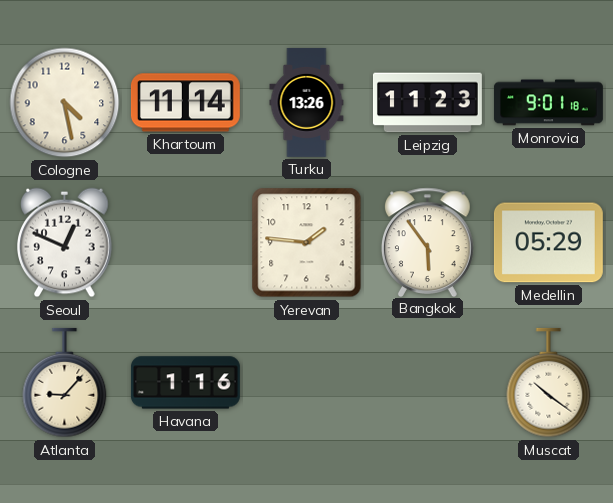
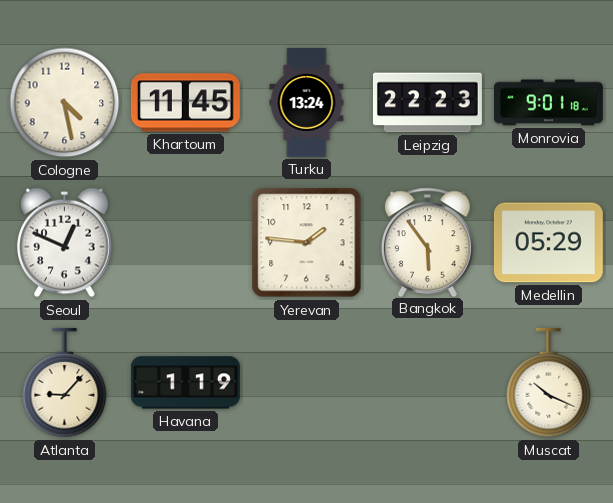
Khartoum: 11:14 -> 11:45
Turku: 13:26 -> 13:24
Leipzig: 11:23 -> 22:23
Havana: 1:16 -> 1:19
Muscat: 10:21 -> 10:19
